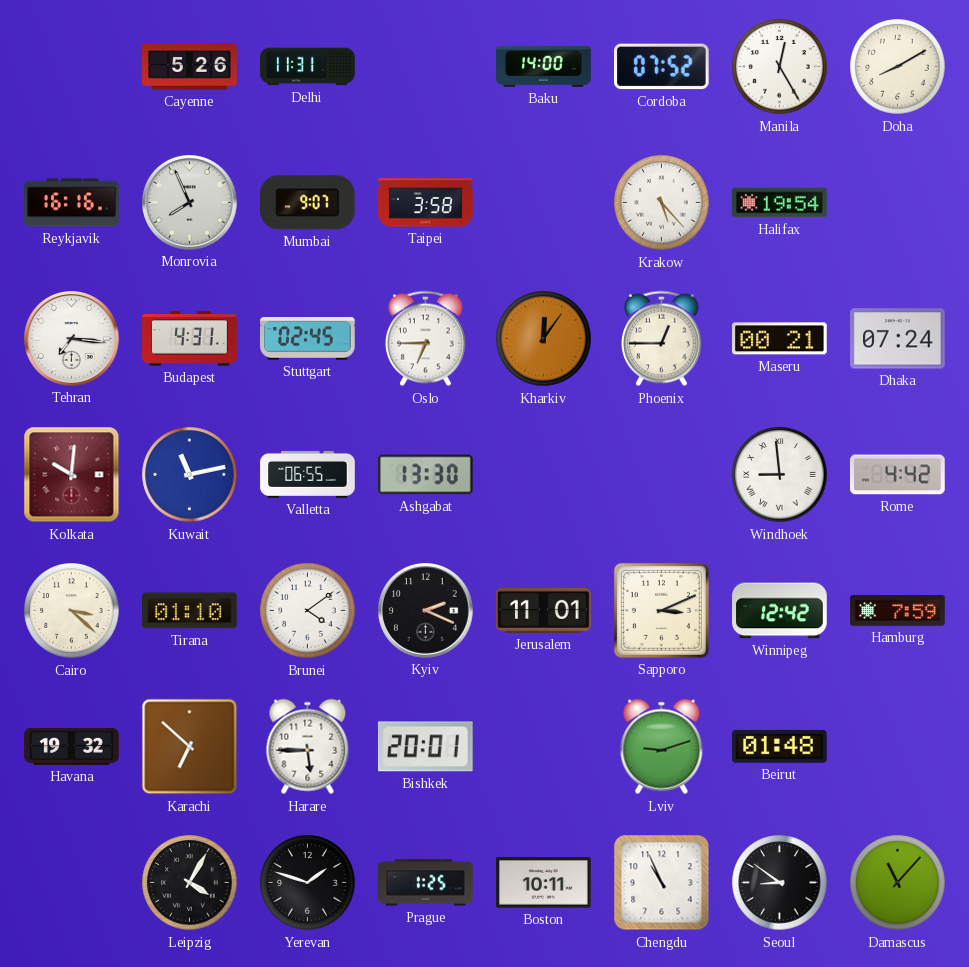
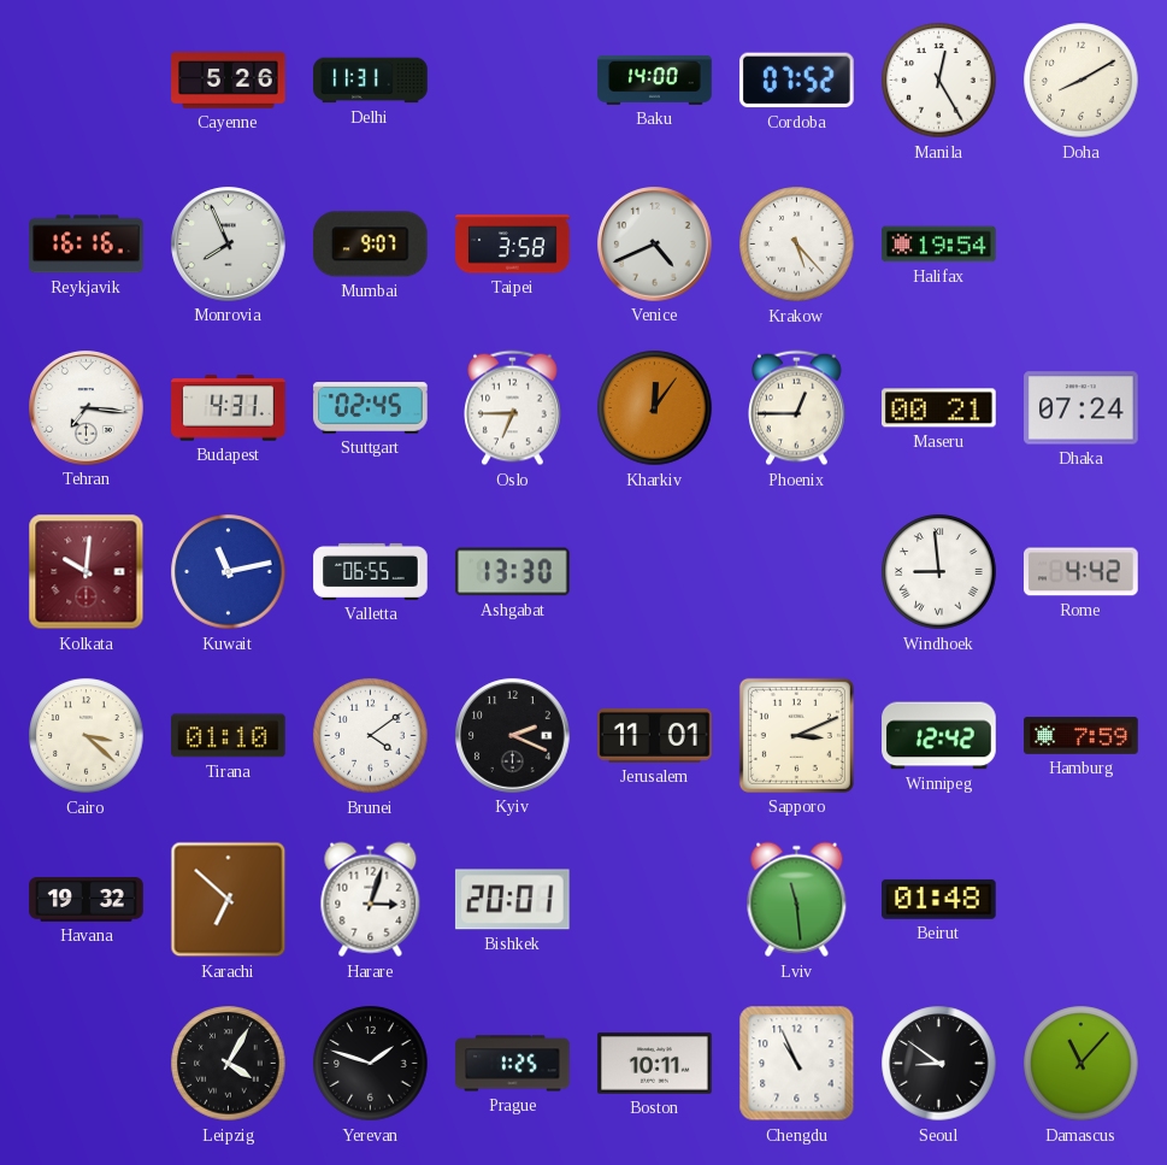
Venice: none -> 4:41
Harare: 5:45 -> 3:03
Lviv: 9:12 -> 11:29
